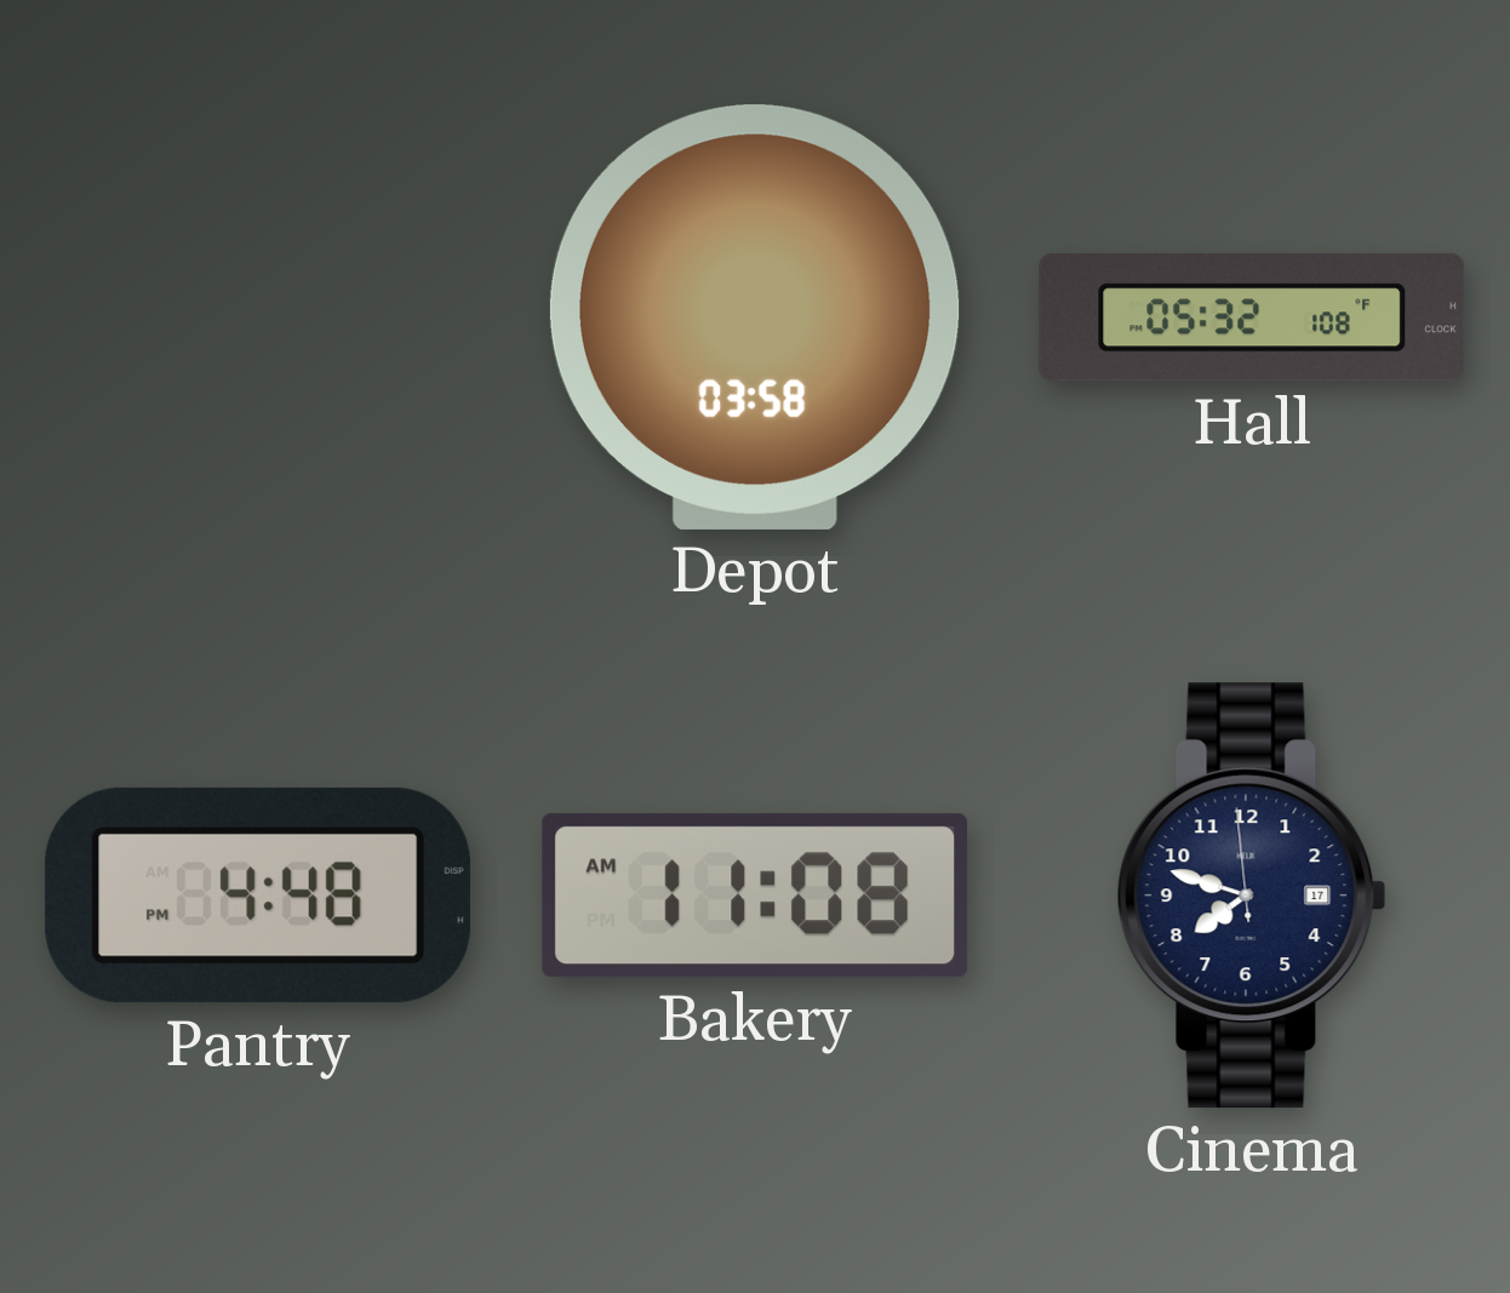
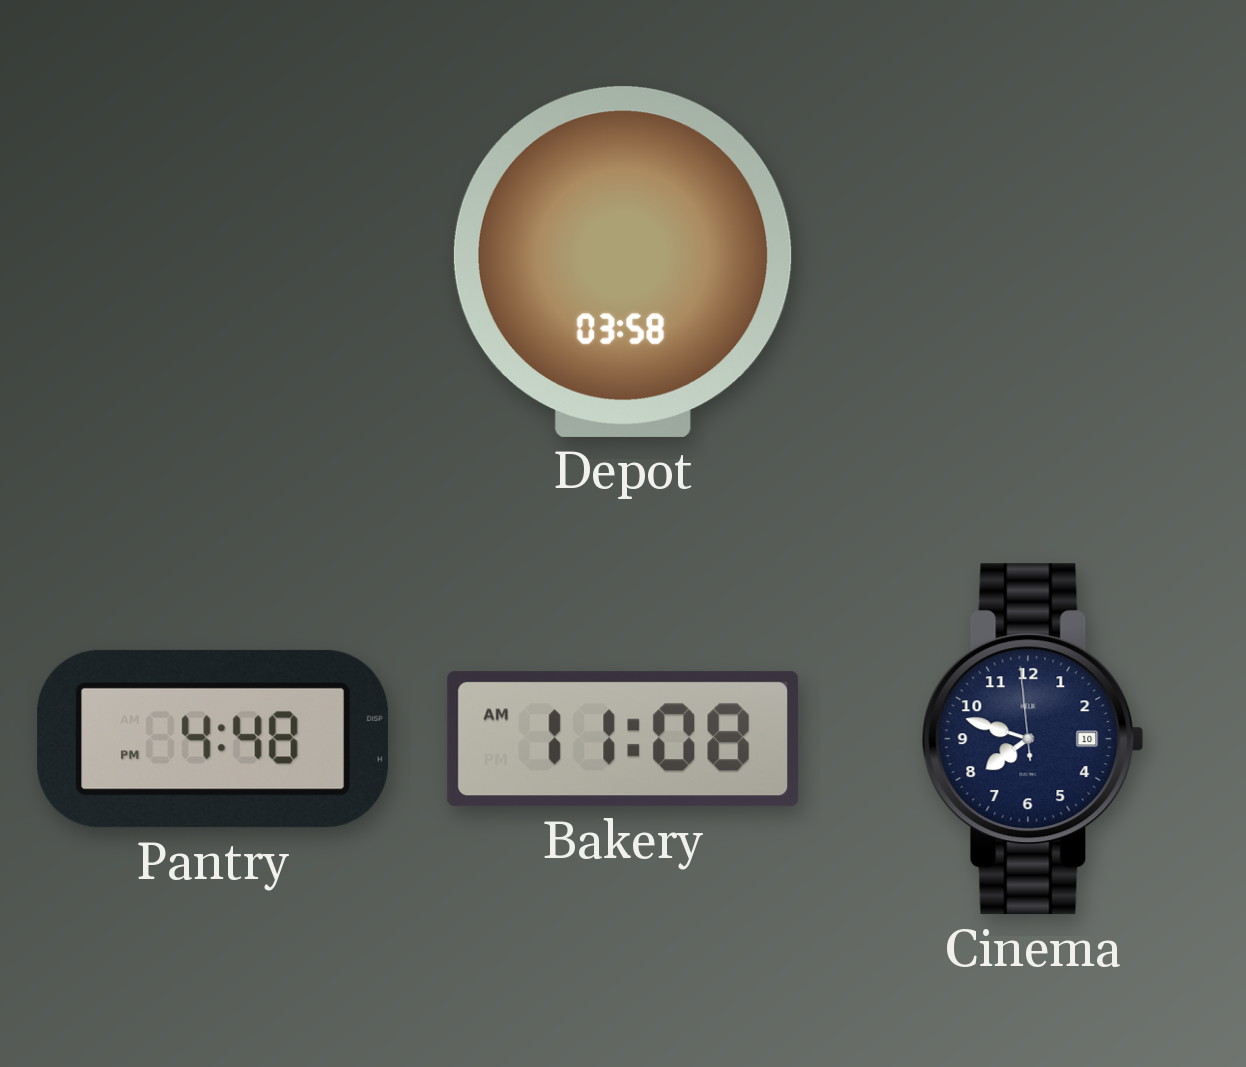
Hall: 05:32 -> none
Cinema date: 17 -> 10
